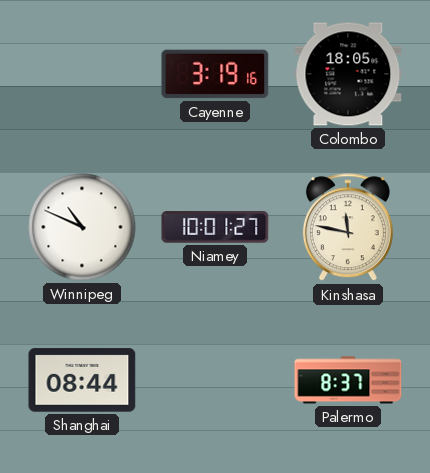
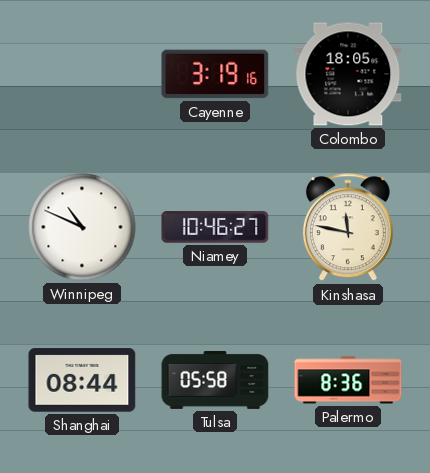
Niamey: 10:01 -> 10:46
Tulsa: none -> 05:58
Palermo: 8:37 -> 8:36
